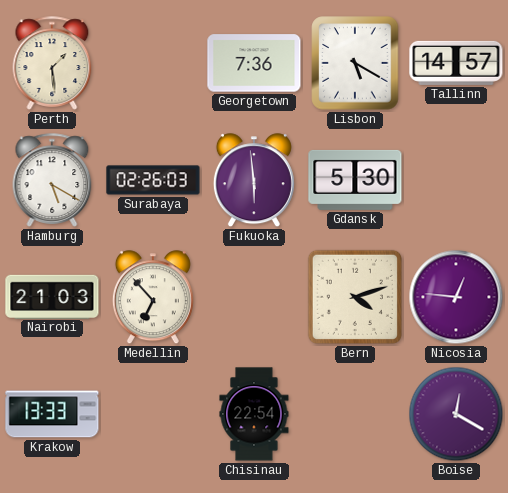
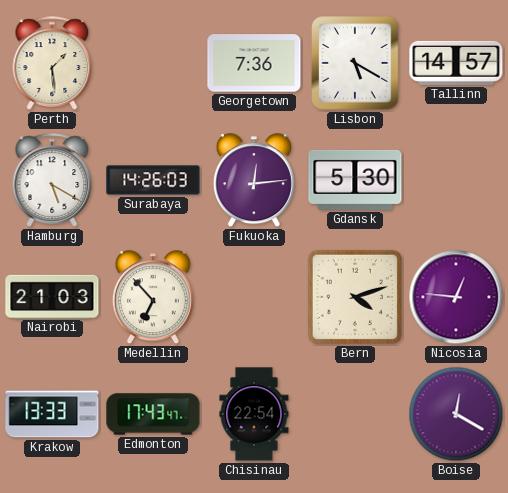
Surabaya: 02:26 -> 14:26
Fukuoka: 5:59 -> 12:14
Edmonton: none -> 17:43
